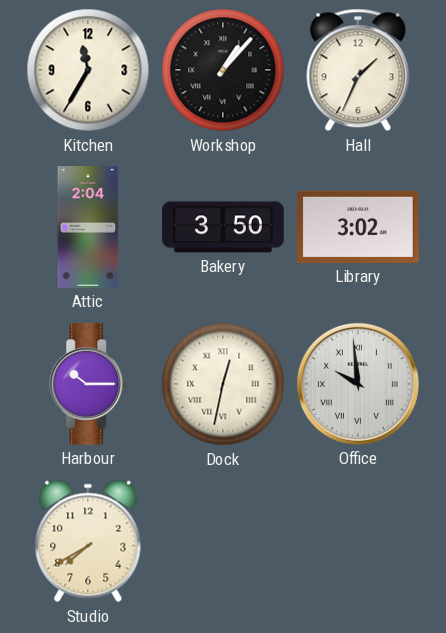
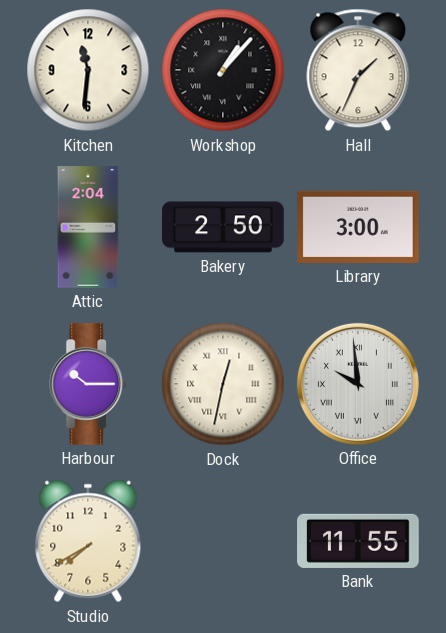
Kitchen: 11:35 -> 11:31
Bakery: 3:50 -> 2:50
Library: 3:02 -> 3:00
Bank: none -> 11:55
